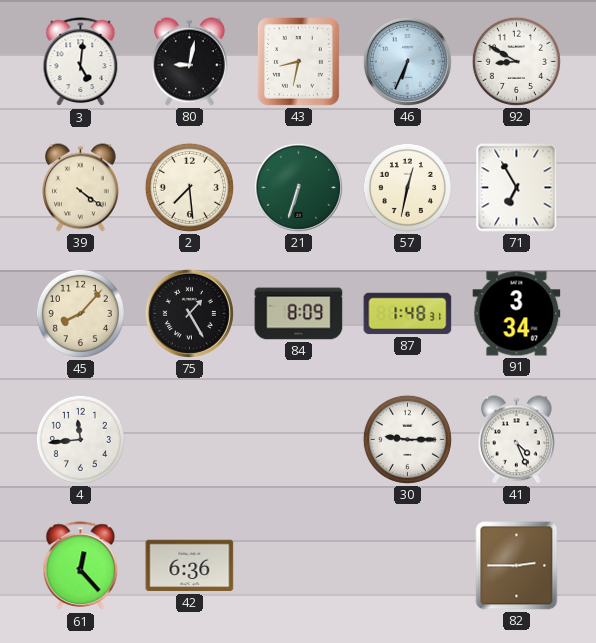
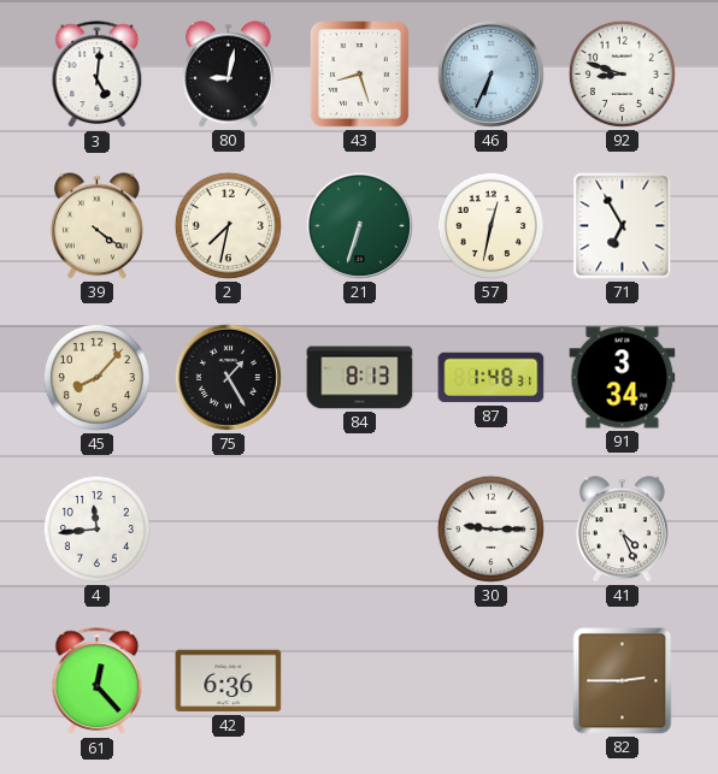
43: 8:32 -> 8:27
92: 8:50 -> 8:48
2: 7:29 -> 7:32
84: 8:09 -> 8:13
